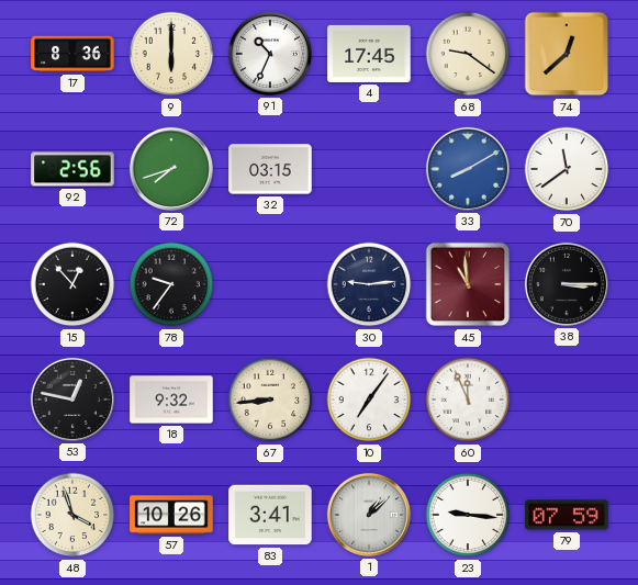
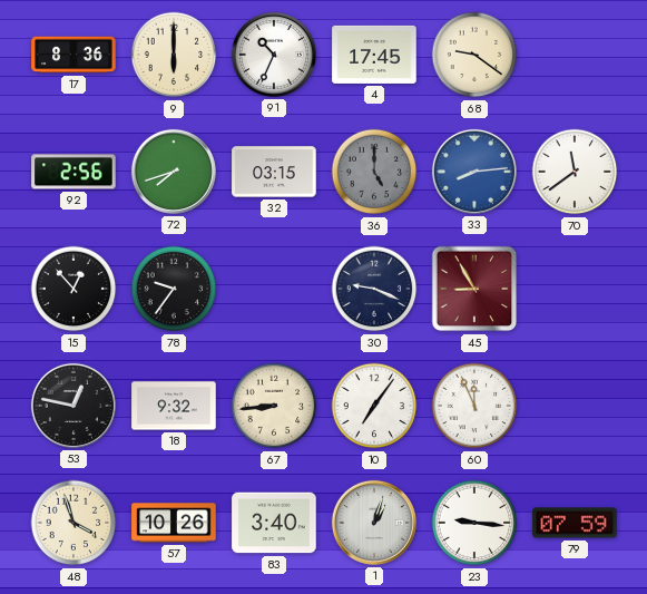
74: 12:38 -> none
36: none -> 5:00
33: 8:10 -> 8:14
30: 9:14 -> 9:19
45: 10:59 -> 8:55
38: 3:15 -> none
83: 3:41 -> 3:40
1: 1:08 -> 1:03
